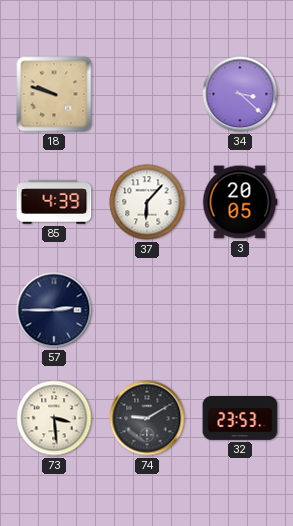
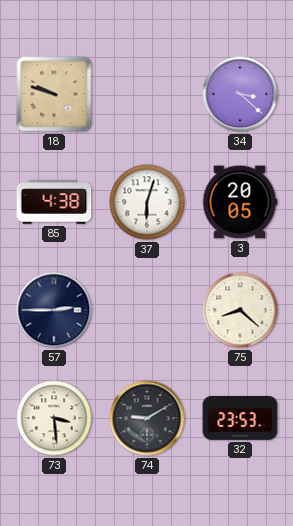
85: 4:39 -> 4:38
37: 6:07 -> 6:03
75: none -> 8:22
